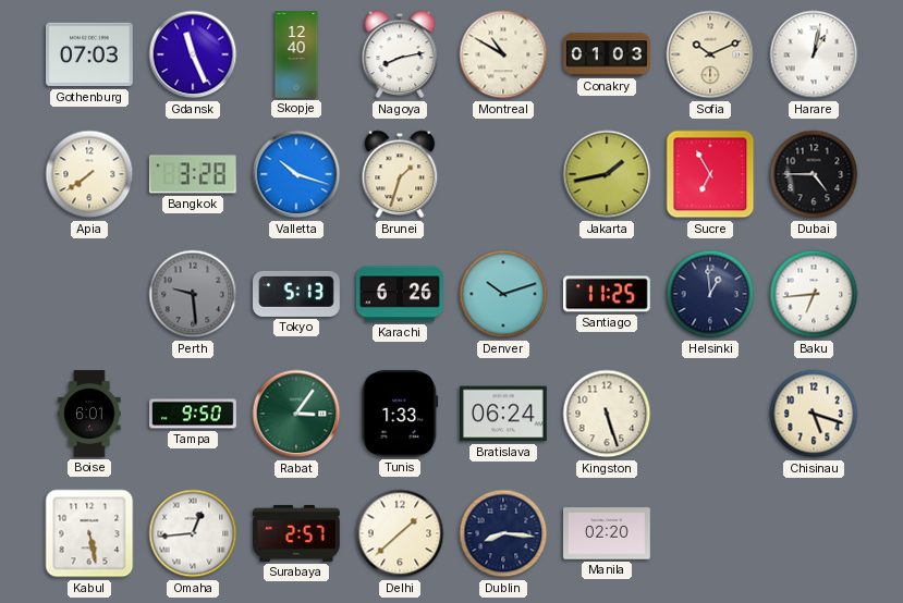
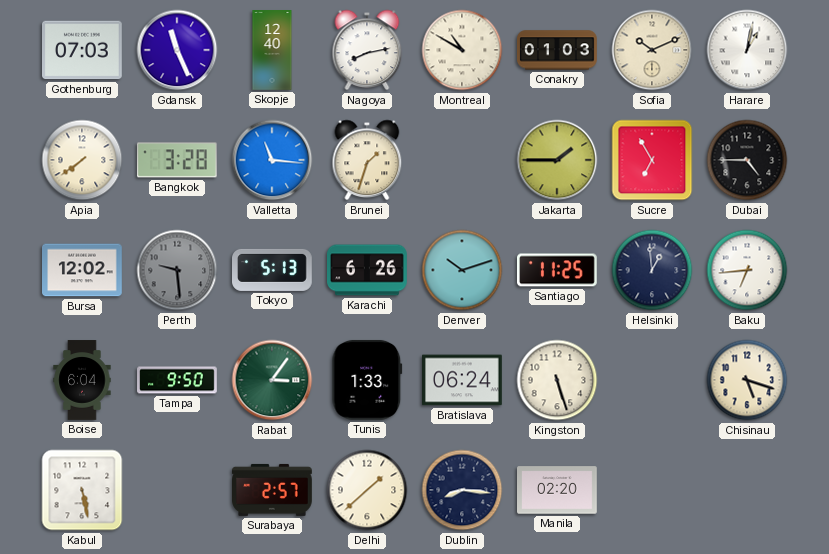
Valletta: 10:18 -> 11:16
Jakarta: 1:43 -> 1:45
Bursa: none -> 12:02
Boise: 6:01 -> 6:04
Omaha: 12:44 -> none
